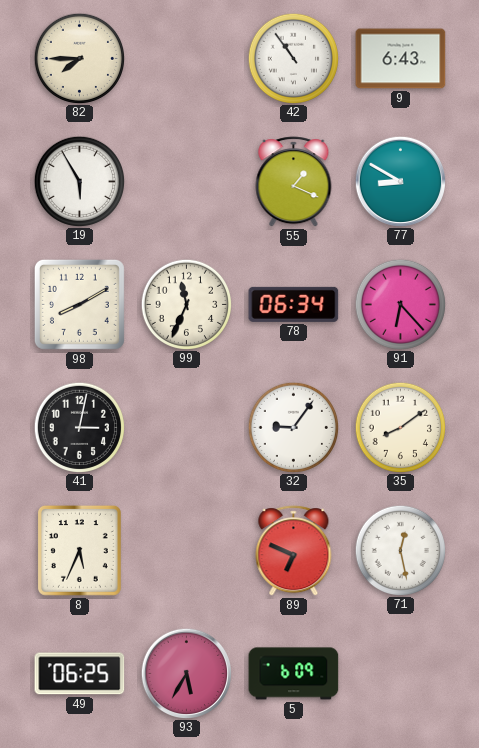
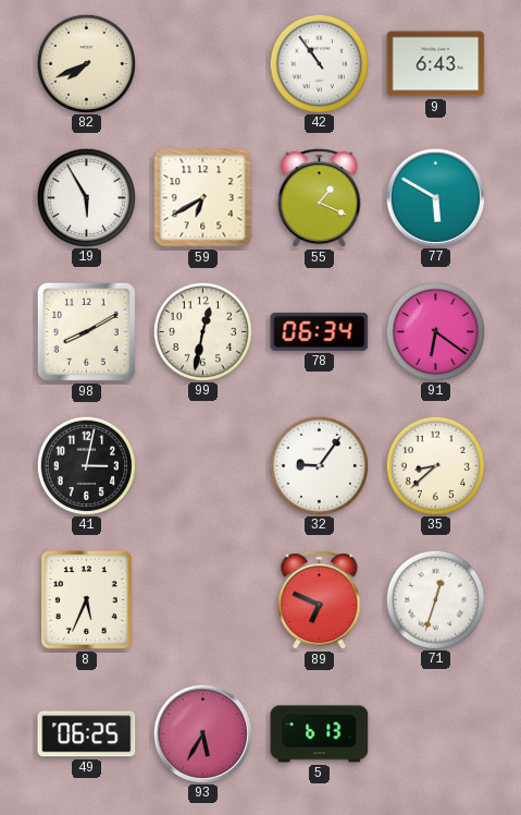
82: 7:45 -> 7:41
59: none -> 6:40
77: 8:50 -> 5:50
99: 11:34 -> 12:32
91: 6:23 -> 6:21
35: 8:09 -> 8:38
71: 12:28 -> 12:33
5: 6:09 -> 6:13
